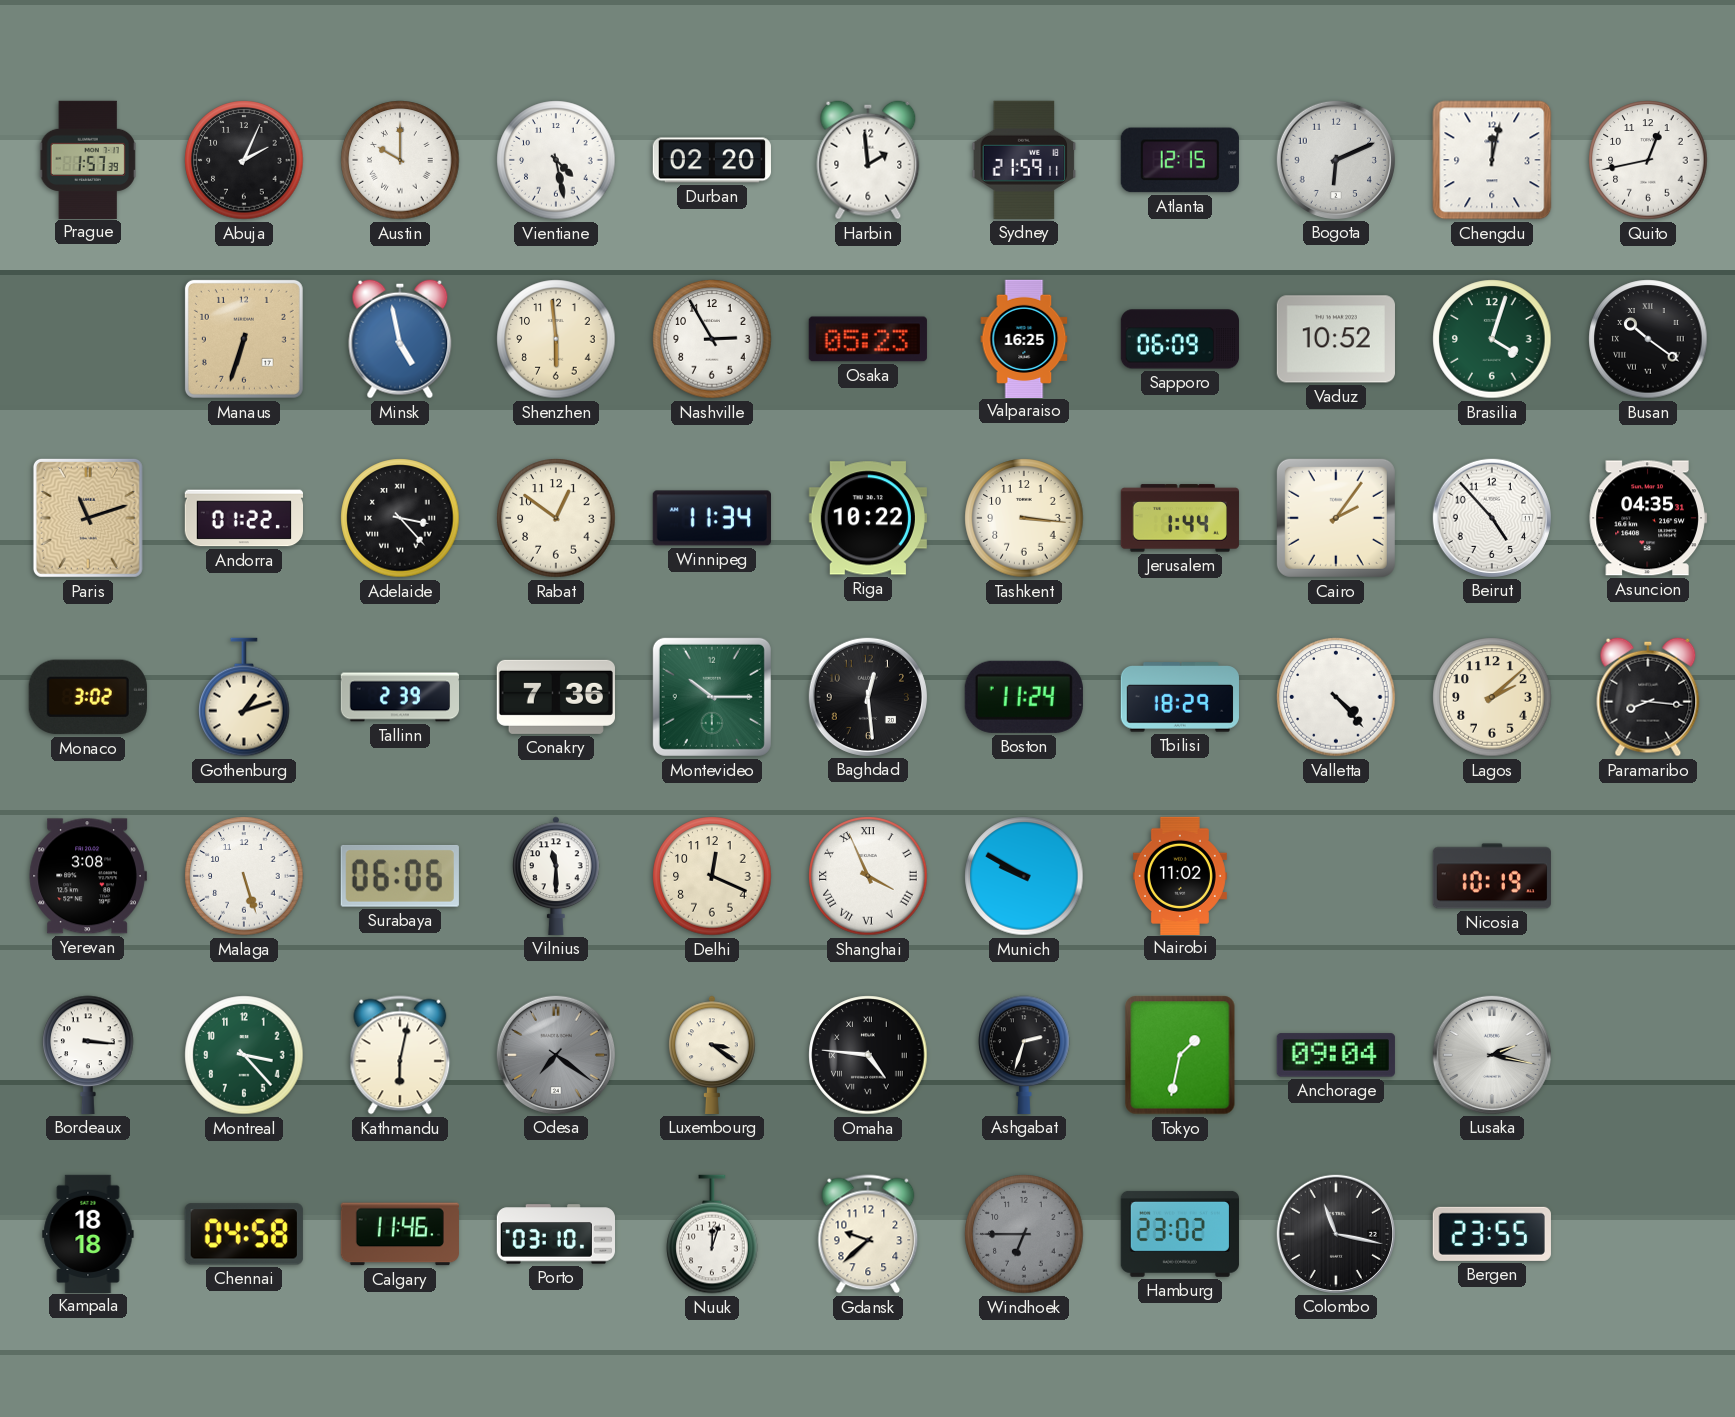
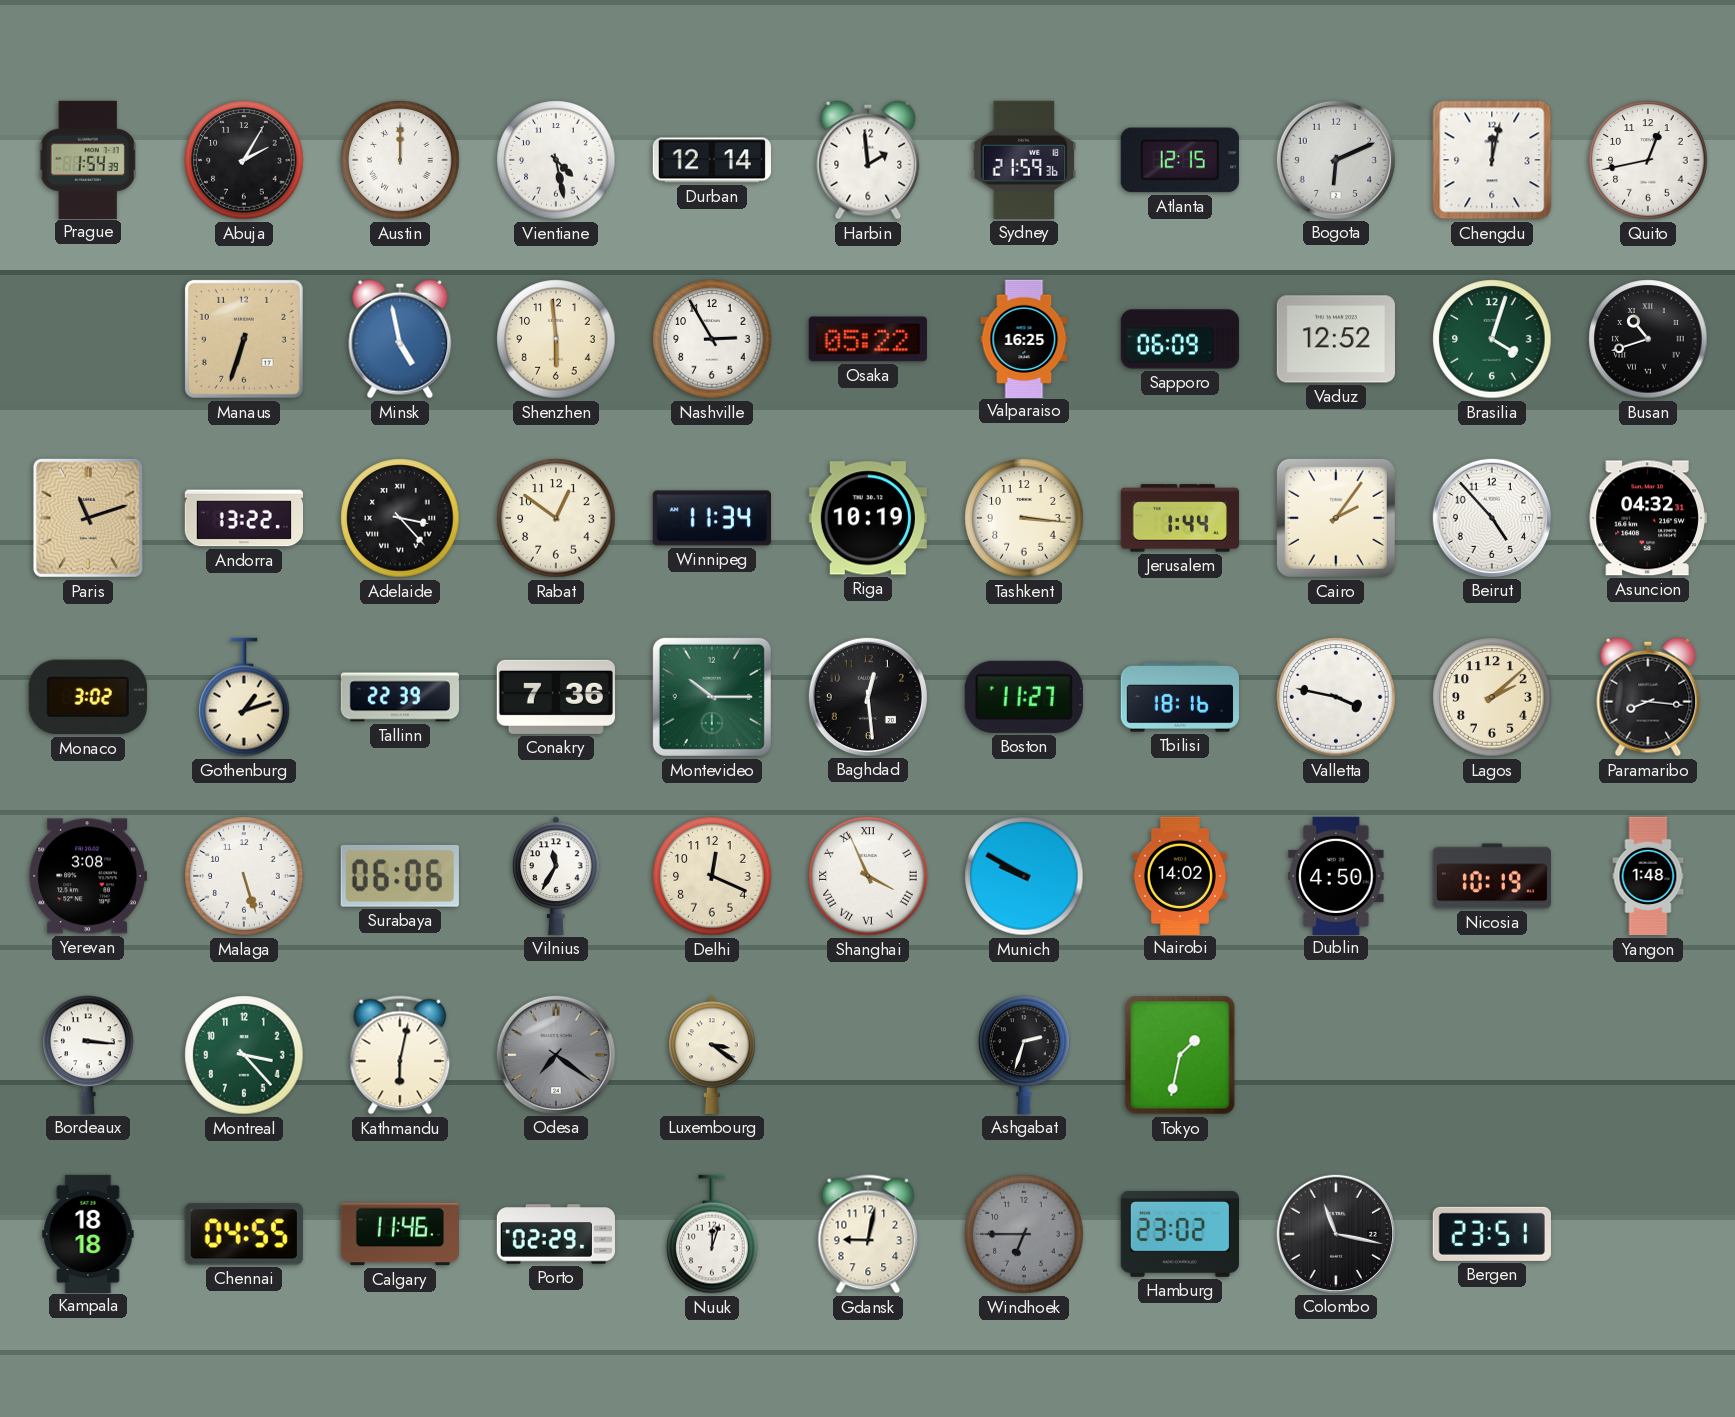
Prague: 1:57 -> 1:54
Abuja: 2:04 -> 2:05
Austin: 10:00 -> 12:00
Durban: 02:20 -> 12:14
Sydney: 21:59:11 -> 21:59:36
Osaka: 05:23 -> 05:22
Vaduz: 10:52 -> 12:52
Busan: 10:21 -> 10:42
Andorra: 01:22 -> 13:22
Riga: 10:22 -> 10:19
Asuncion: 04:35 -> 04:32
Tallinn: 2:39 -> 22:39
Boston: 11:24 -> 11:27
Tbilisi: 18:29 -> 18:16
Valletta: 4:23 -> 3:47
Vilnius: 11:30 -> 11:35
Nairobi: 11:02 -> 14:02
Dublin: none -> 4:50
Yangon: none -> 1:48
Omaha: 4:46 -> none
Anchorage: 09:04 -> none
Lusaka: 2:17 -> none
Chennai: 04:58 -> 04:55
Porto: 03:10 -> 02:29
Gdansk: 9:38 -> 9:02
Bergen: 23:55 -> 23:51
